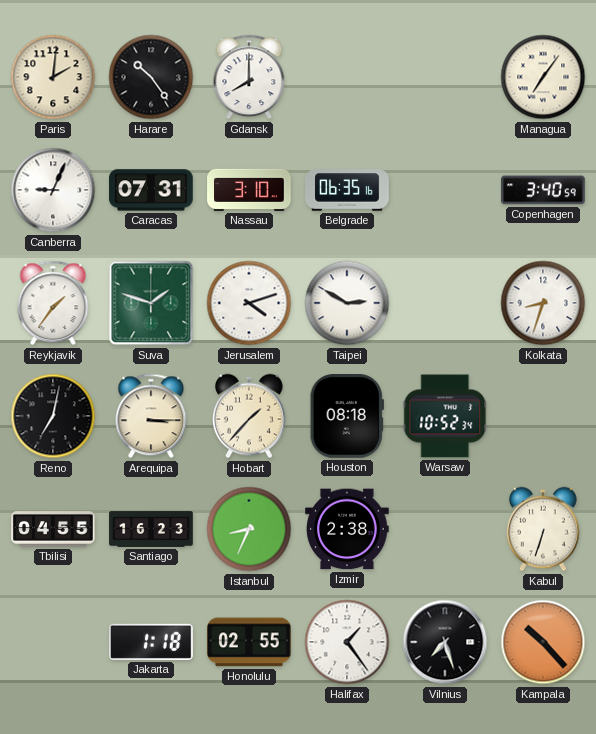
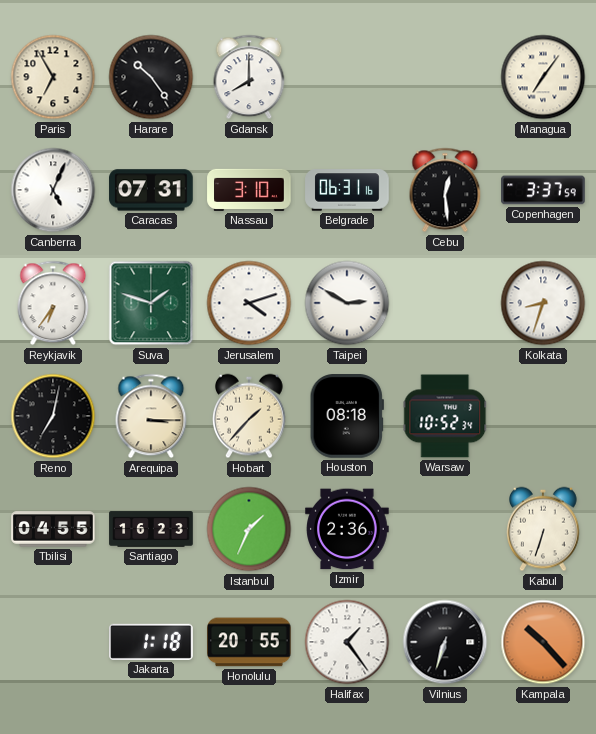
Paris: 2:01 -> 6:55
Canberra: 9:04 -> 5:04
Belgrade: 06:35 -> 06:31
Cebu: none -> 12:29
Copenhagen: 3:40 -> 3:37
Reykjavik: 1:36 -> 6:36
Istanbul: 8:34 -> 1:34
Izmir: 2:38 -> 2:36
Honolulu: 02:55 -> 20:55
Vilnius: 7:27 -> 6:33
